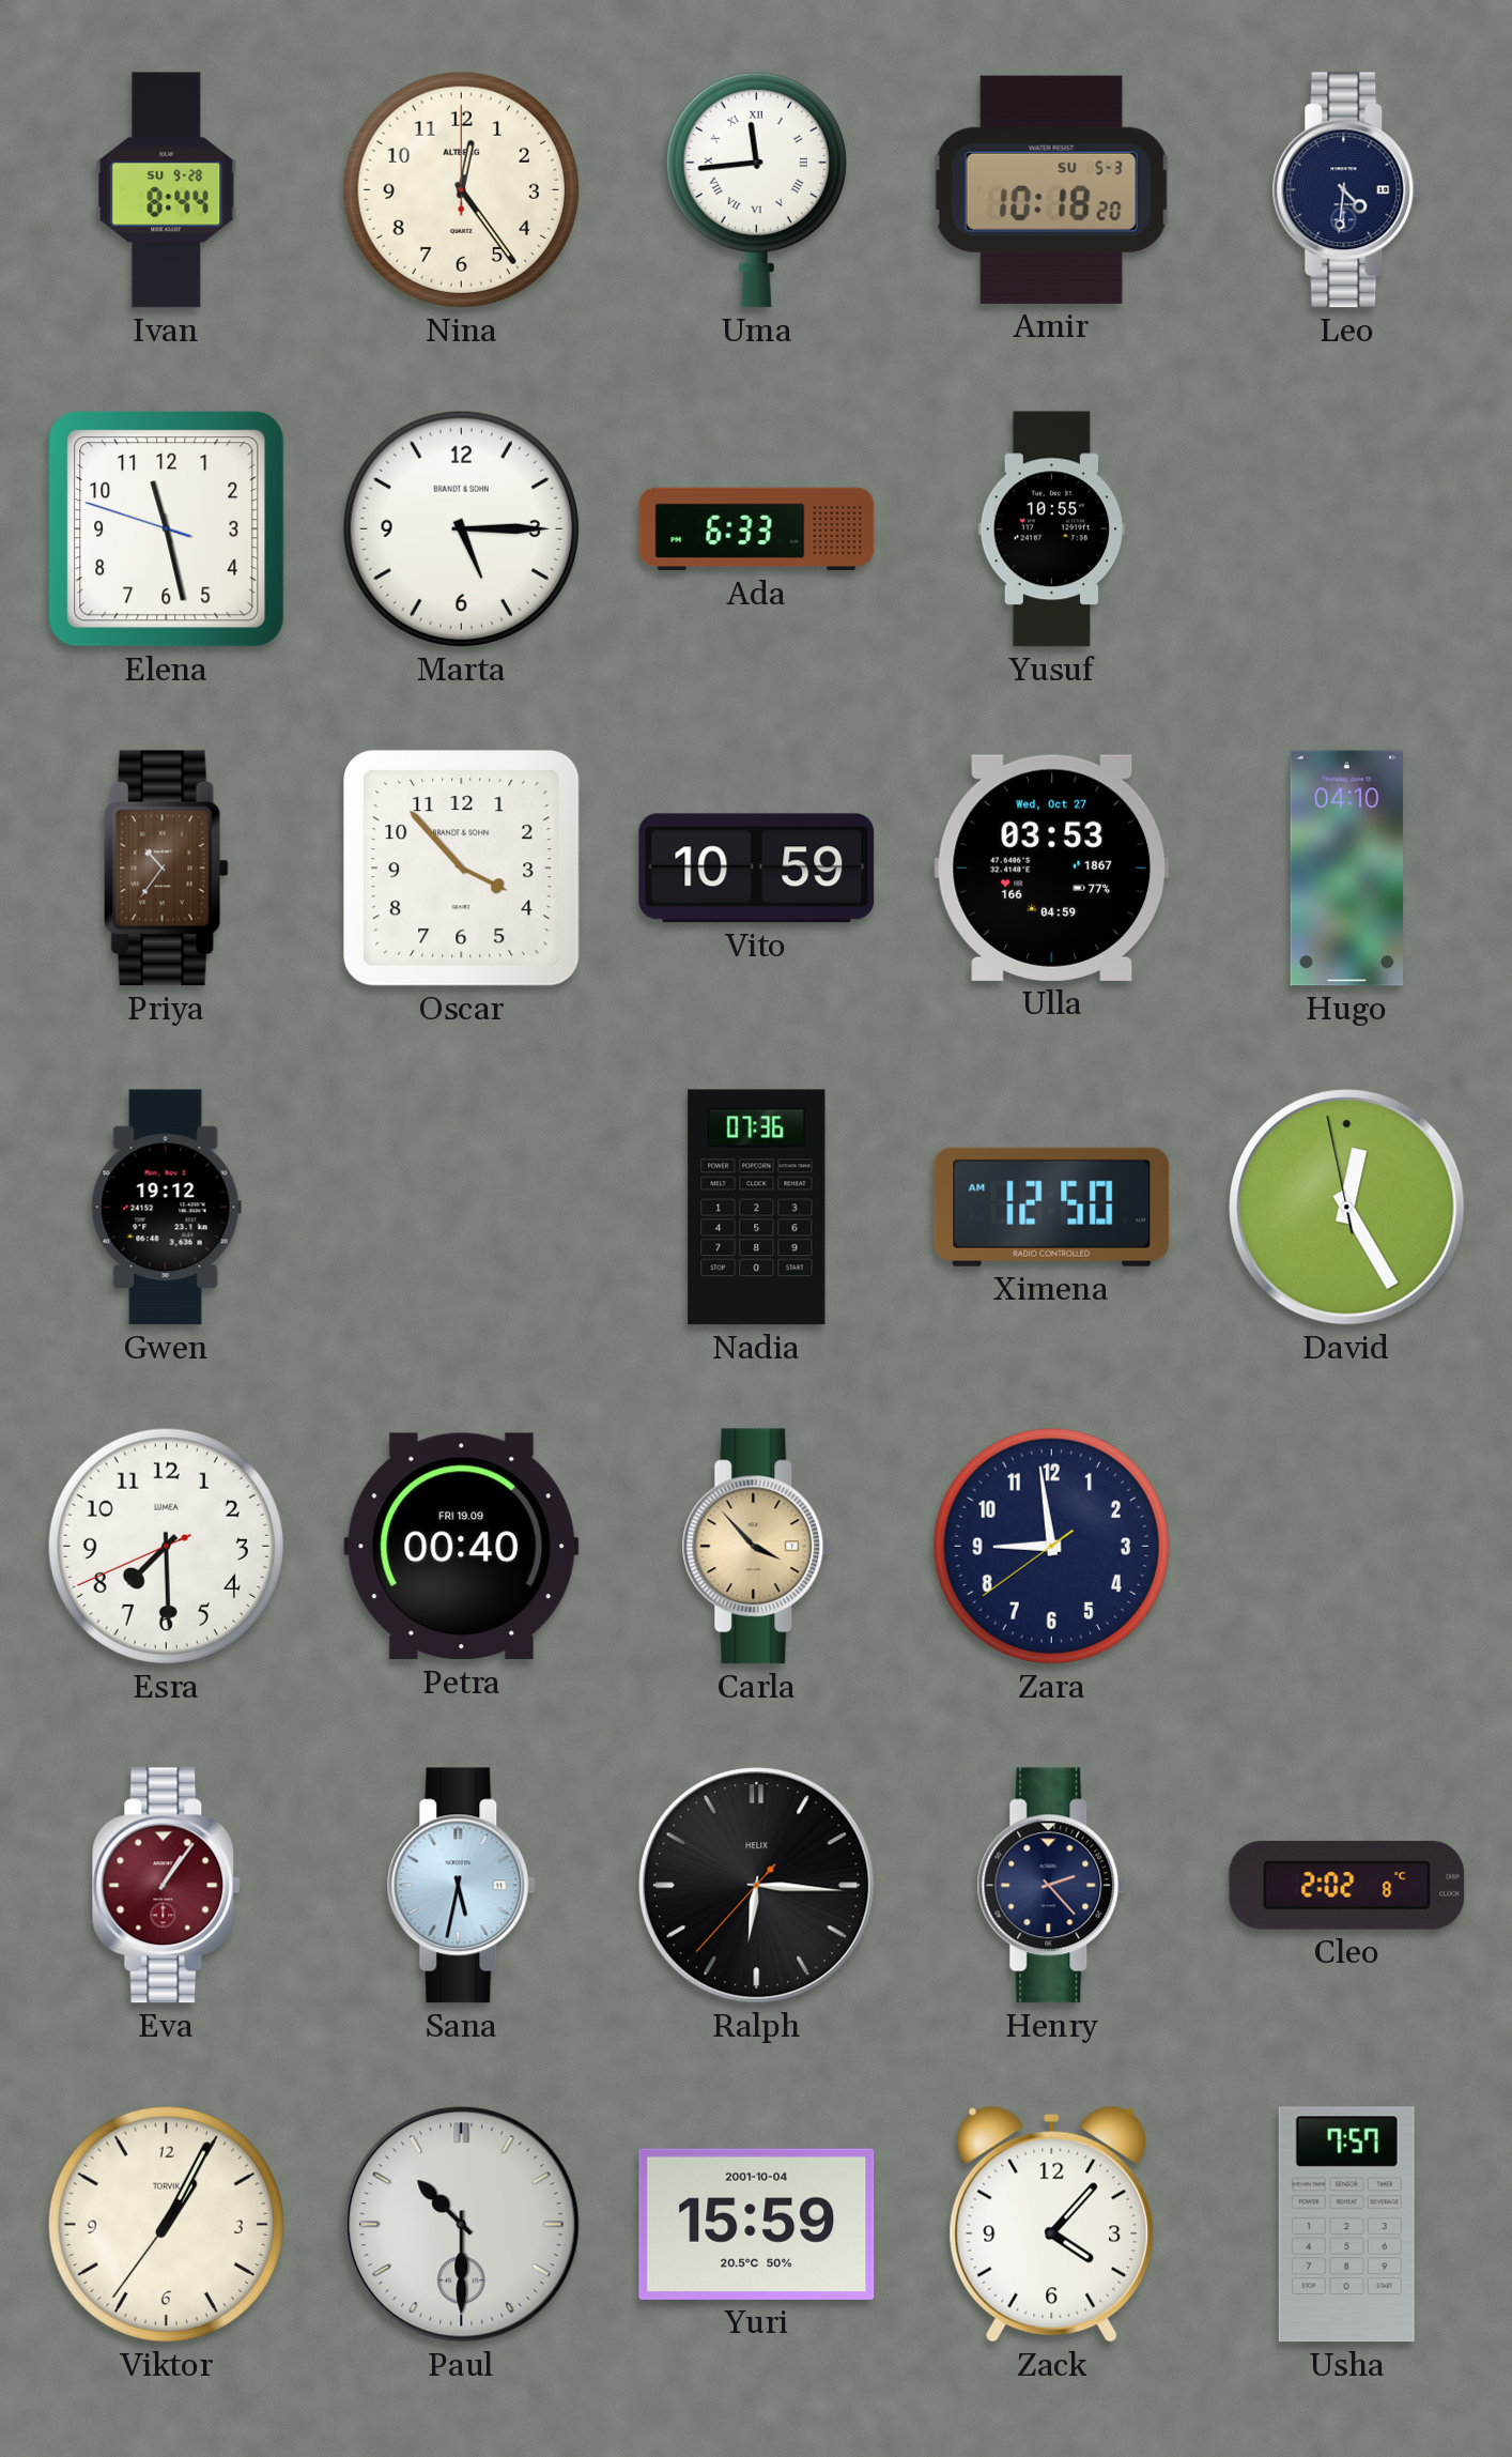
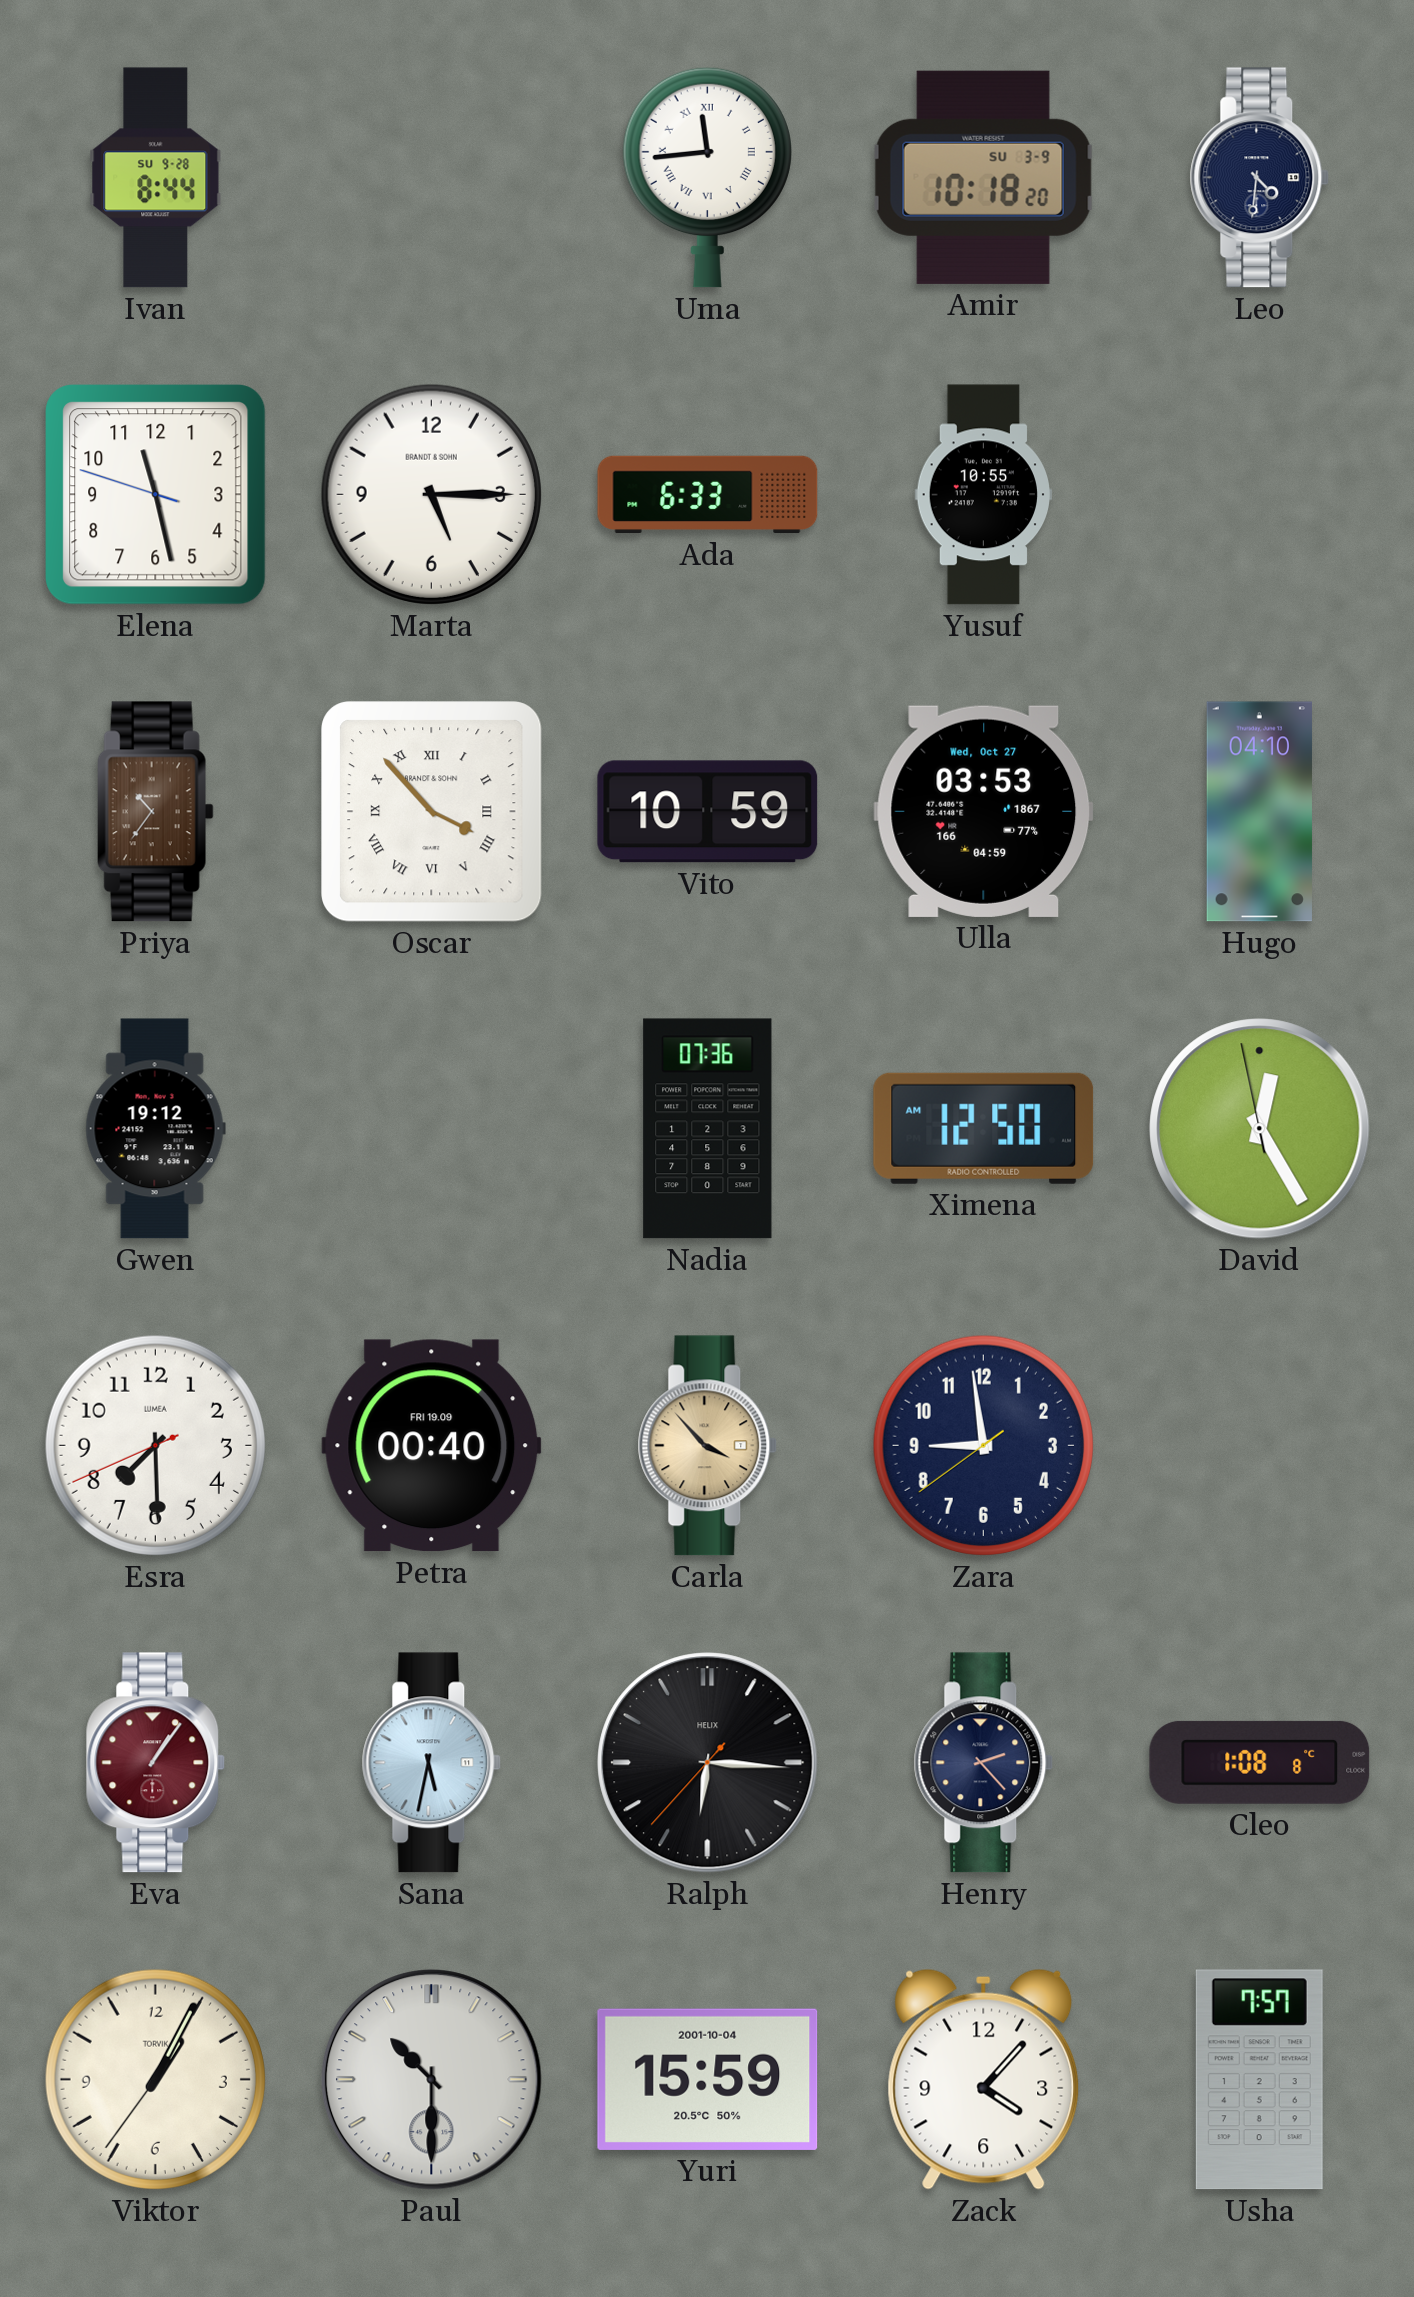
Nina: 12:24 -> none
Amir date: SU 5-3 -> SU 3-9
Oscar numerals: Arabic -> Roman
Cleo: 2:02 -> 1:08
